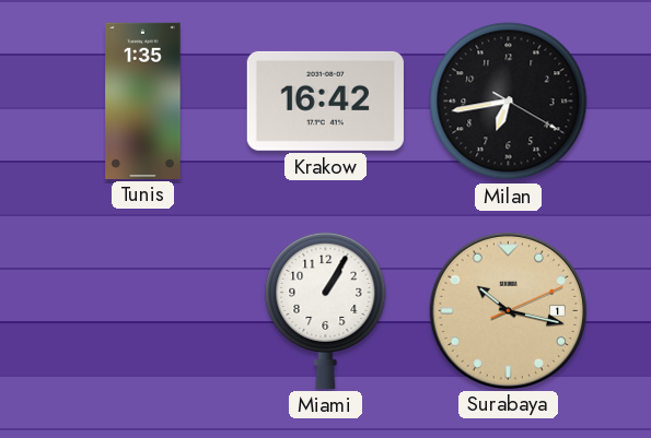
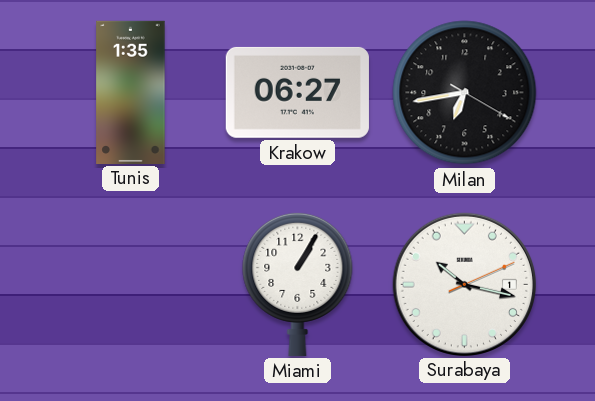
Krakow: 16:42 -> 06:27
Surabaya dial: champagne -> white
